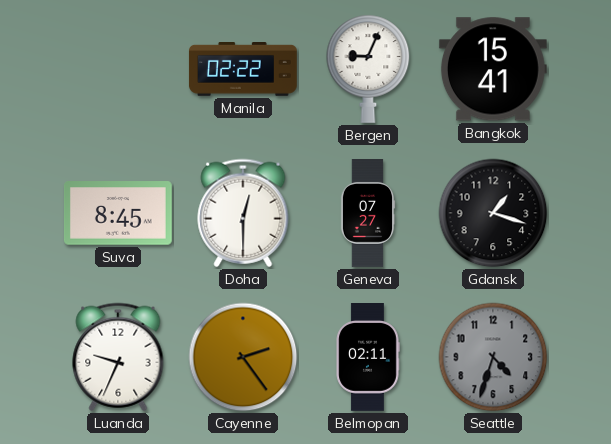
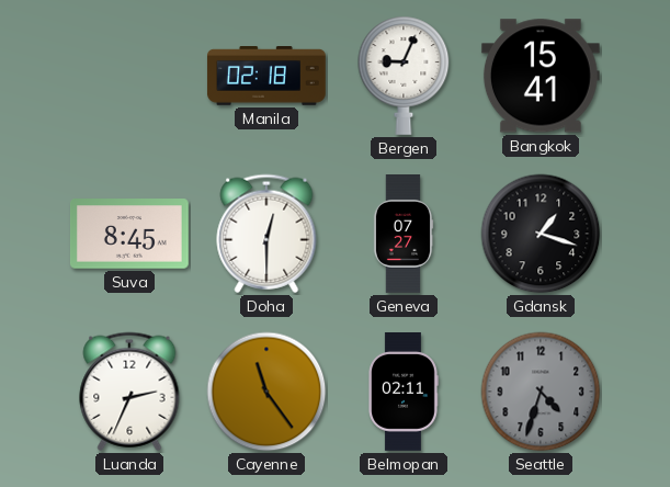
Manila: 02:22 -> 02:18
Luanda: 9:34 -> 2:34
Cayenne: 2:24 -> 11:24
